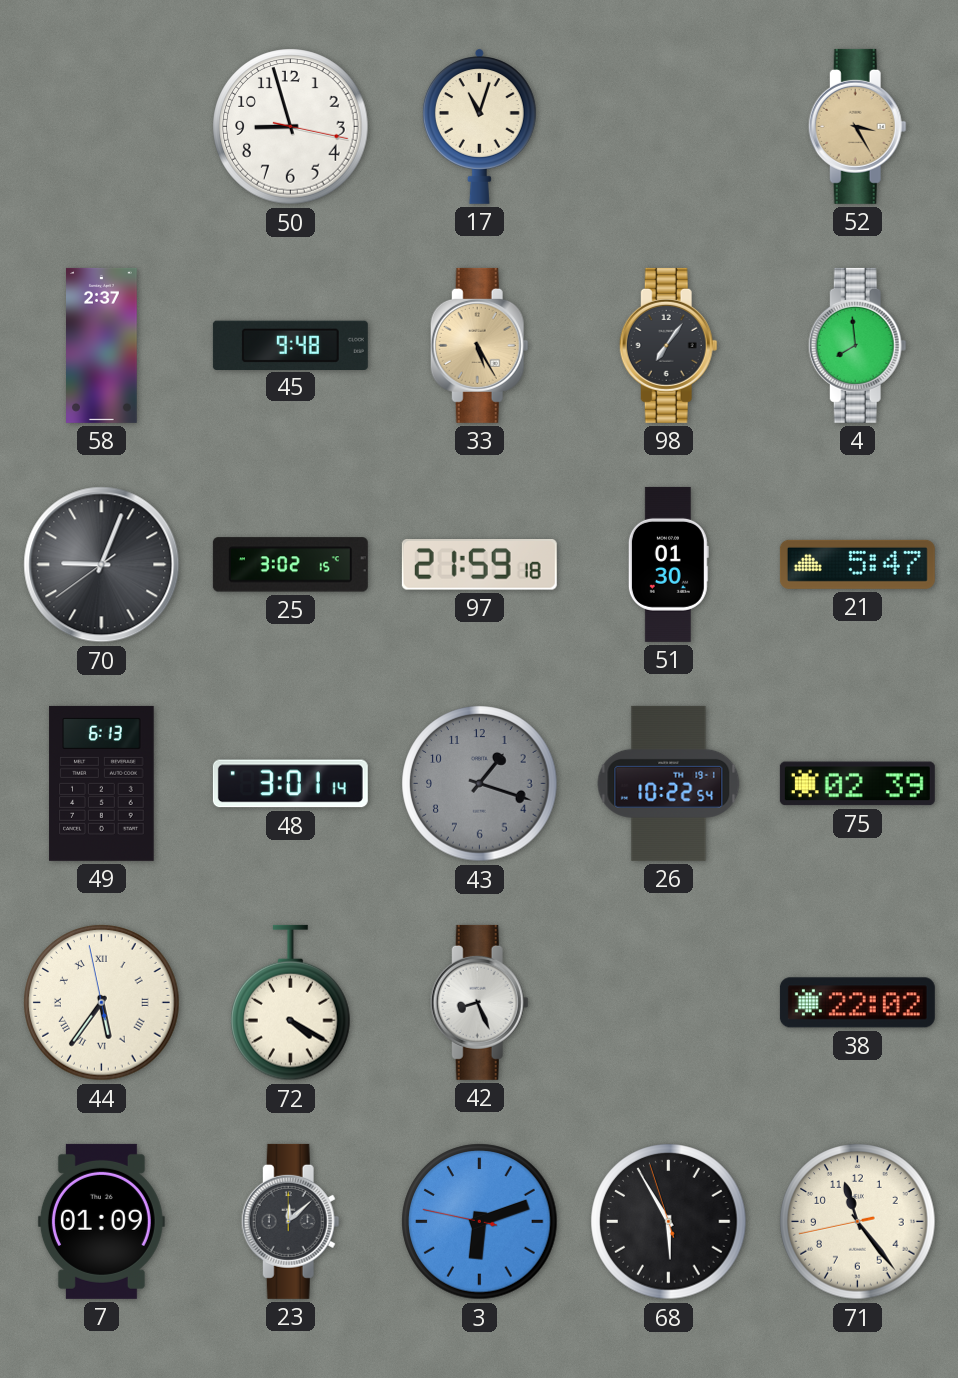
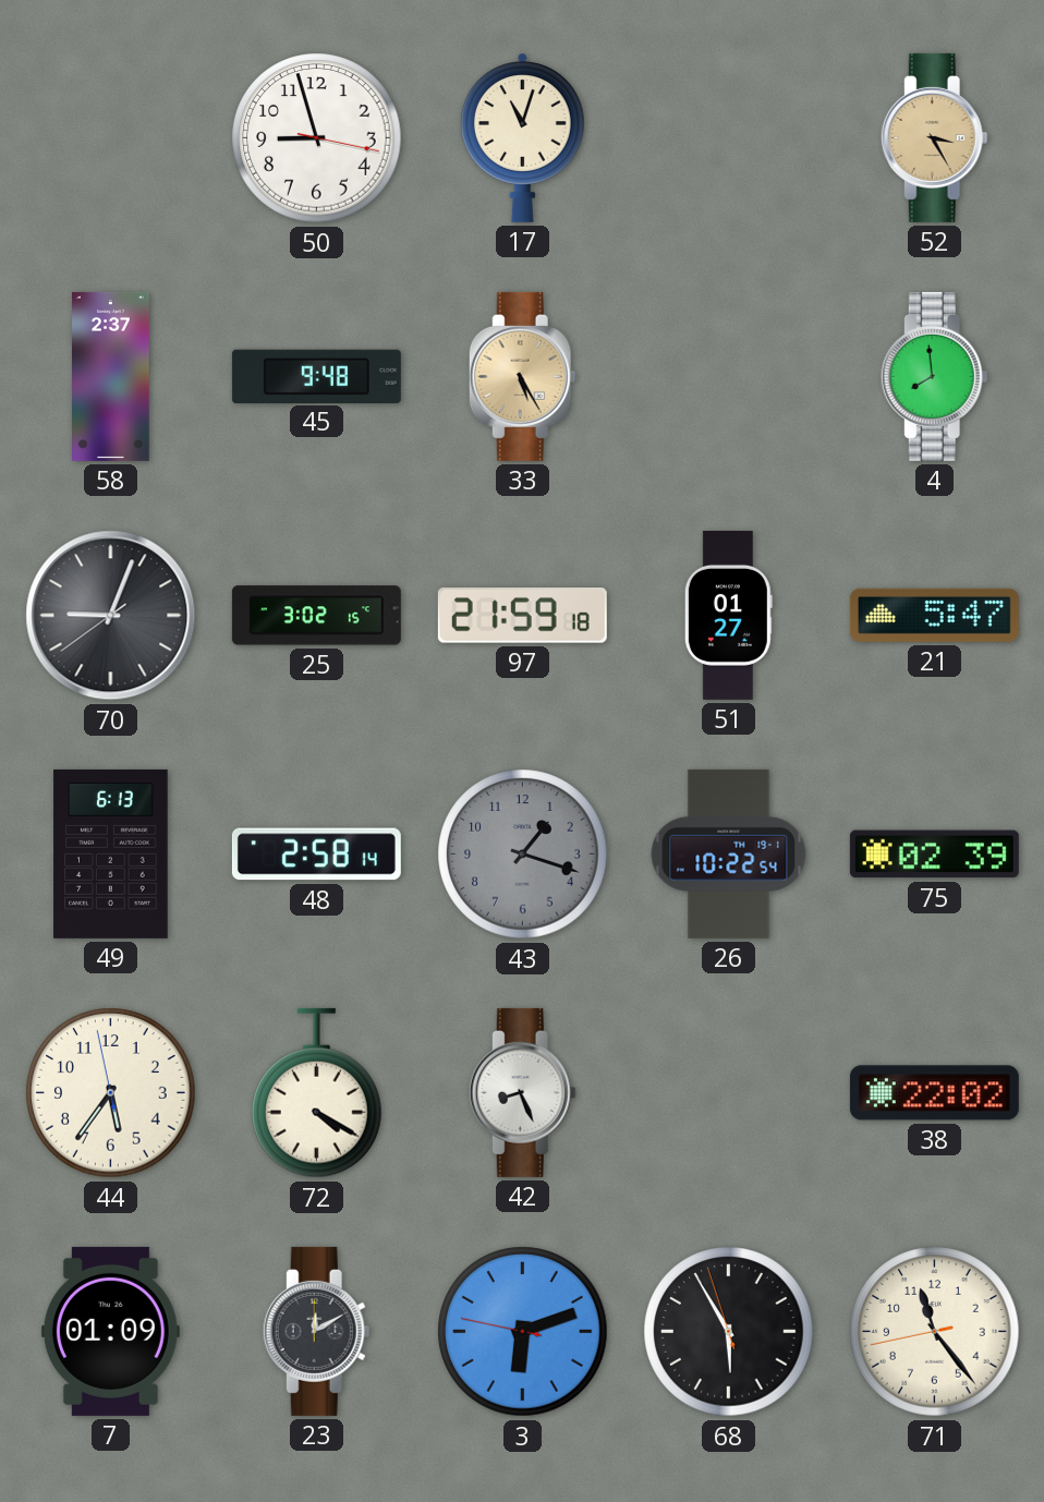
98: 7:06 -> none
51: 01:30 -> 01:27
48: 3:01 -> 2:58
44 numerals: Roman -> Arabic
23: 12:08 -> 12:10
